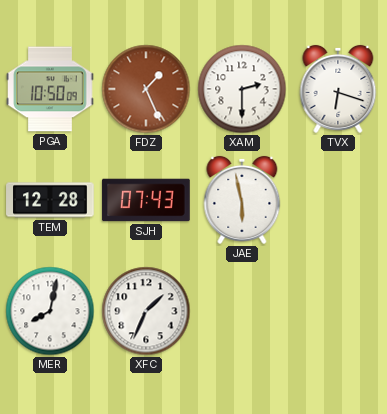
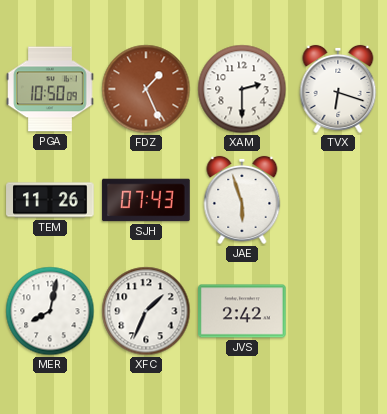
TEM: 12:28 -> 11:26
JAE: 5:58 -> 5:57
JVS: none -> 2:42
